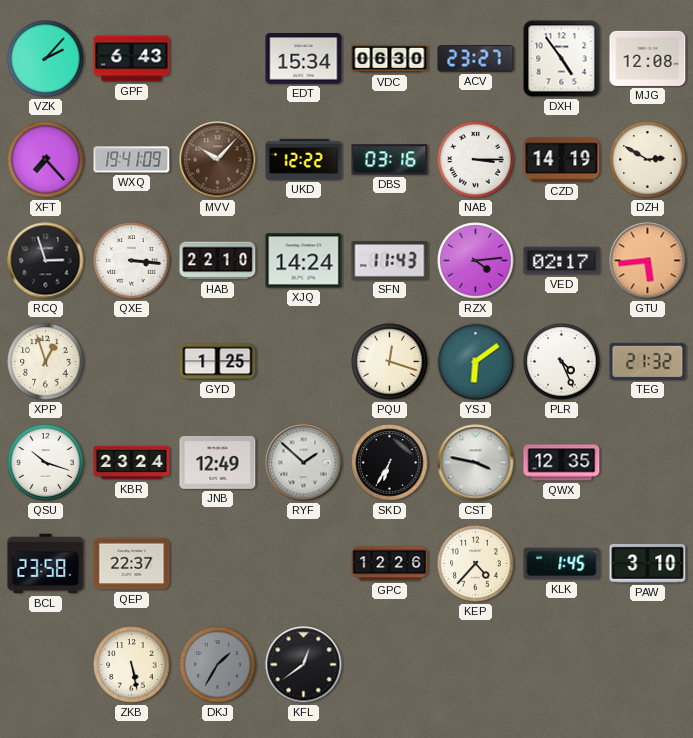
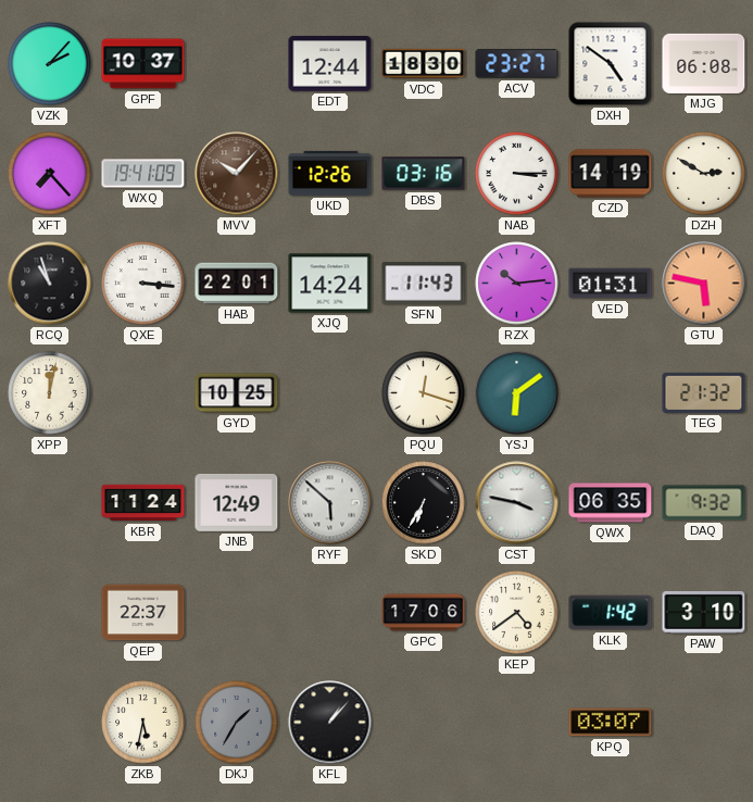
GPF: 6:43 -> 10:37
EDT: 15:34 -> 12:44
VDC: 06:30 -> 18:30
DXH: 4:54 -> 4:51
MJG: 12:08 -> 06:08
UKD: 12:22 -> 12:26
RCQ: 2:57 -> 10:57
HAB: 22:10 -> 22:01
RZX: 4:14 -> 10:14
VED: 02:17 -> 01:31
GTU: 5:44 -> 5:47
XPP: 12:57 -> 12:02
GYD: 1:25 -> 10:25
PLR: 4:26 -> none
QSU: 10:18 -> none
KBR: 23:24 -> 11:24
RYF: 1:52 -> 5:52
QWX: 12:35 -> 06:35
DAQ: none -> 9:32
BCL: 23:58 -> none
GPC: 12:26 -> 17:06
KEP: 4:37 -> 4:39
KLK: 1:45 -> 1:42
ZKB: 5:28 -> 5:32
KFL: 12:39 -> 1:07
KPQ: none -> 03:07
